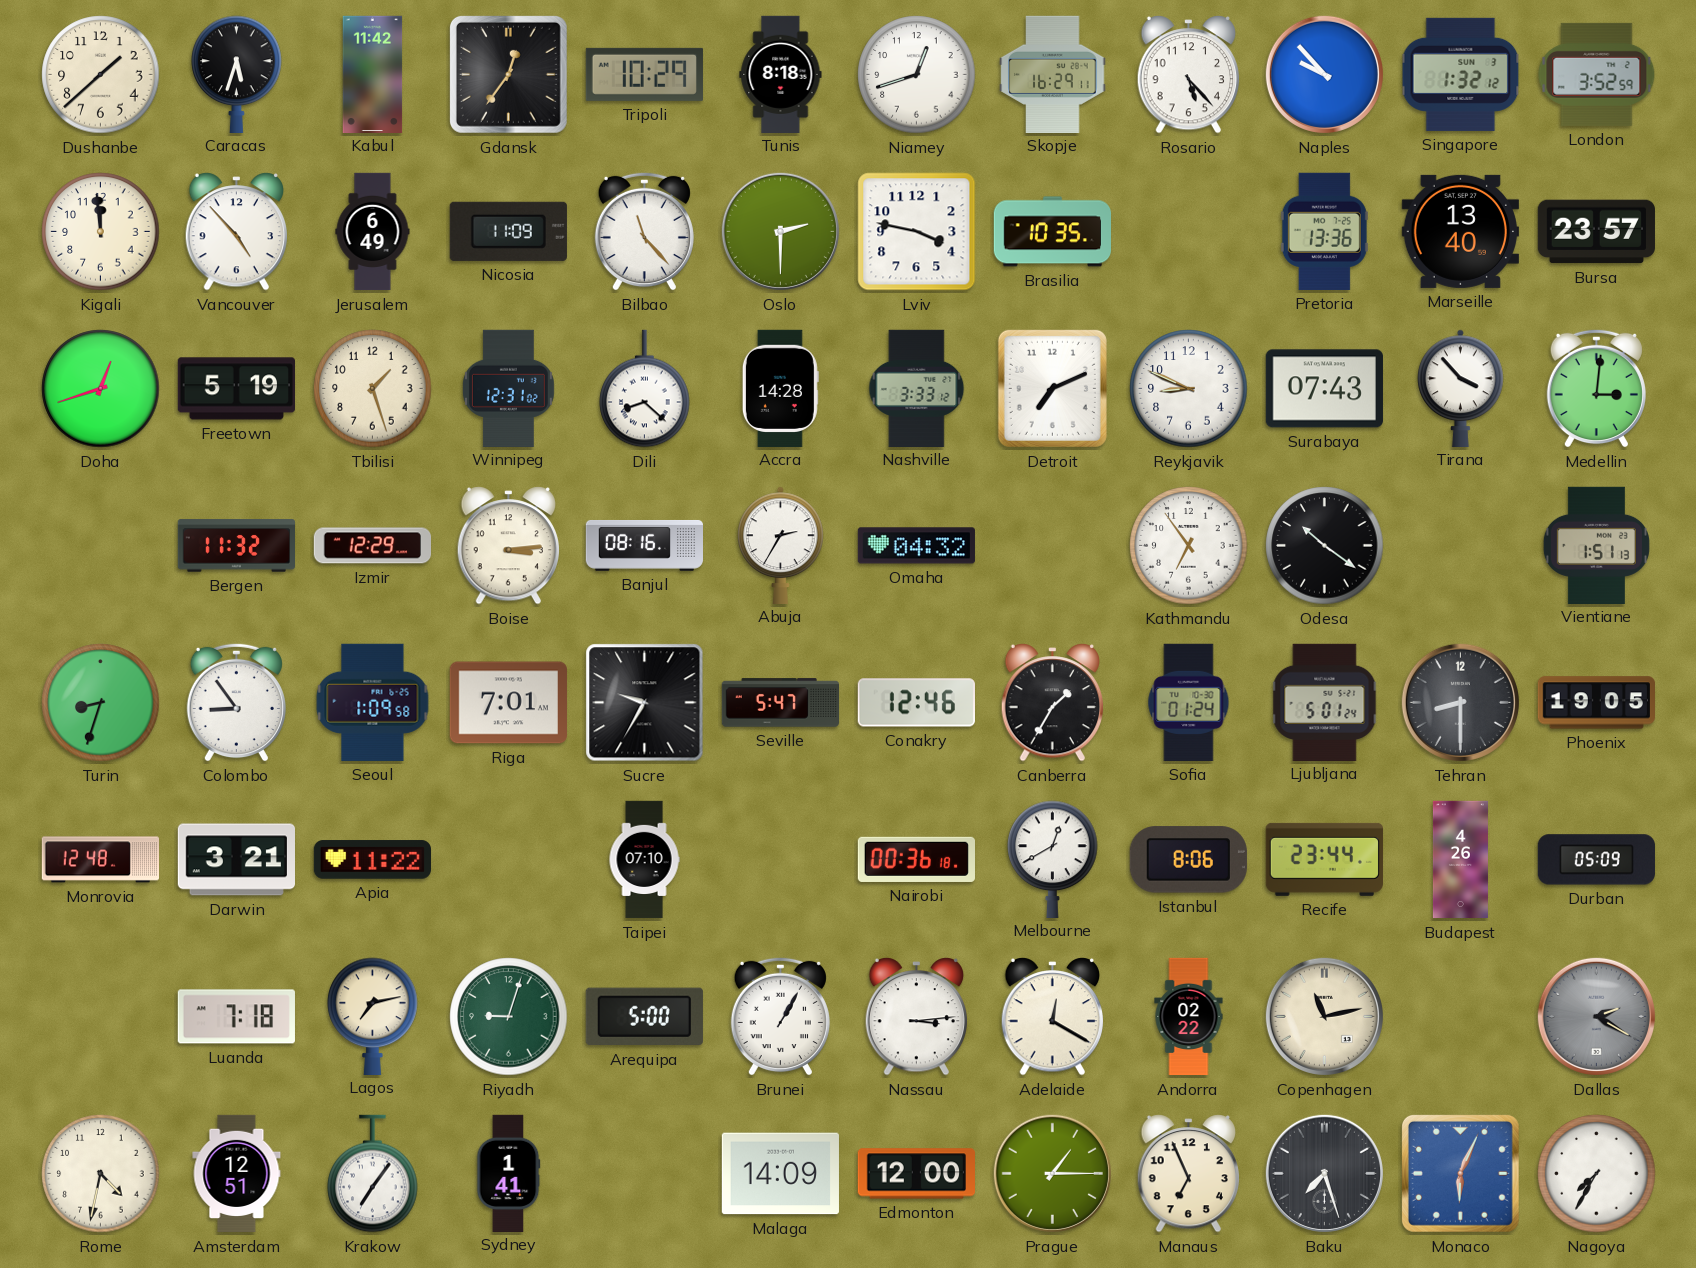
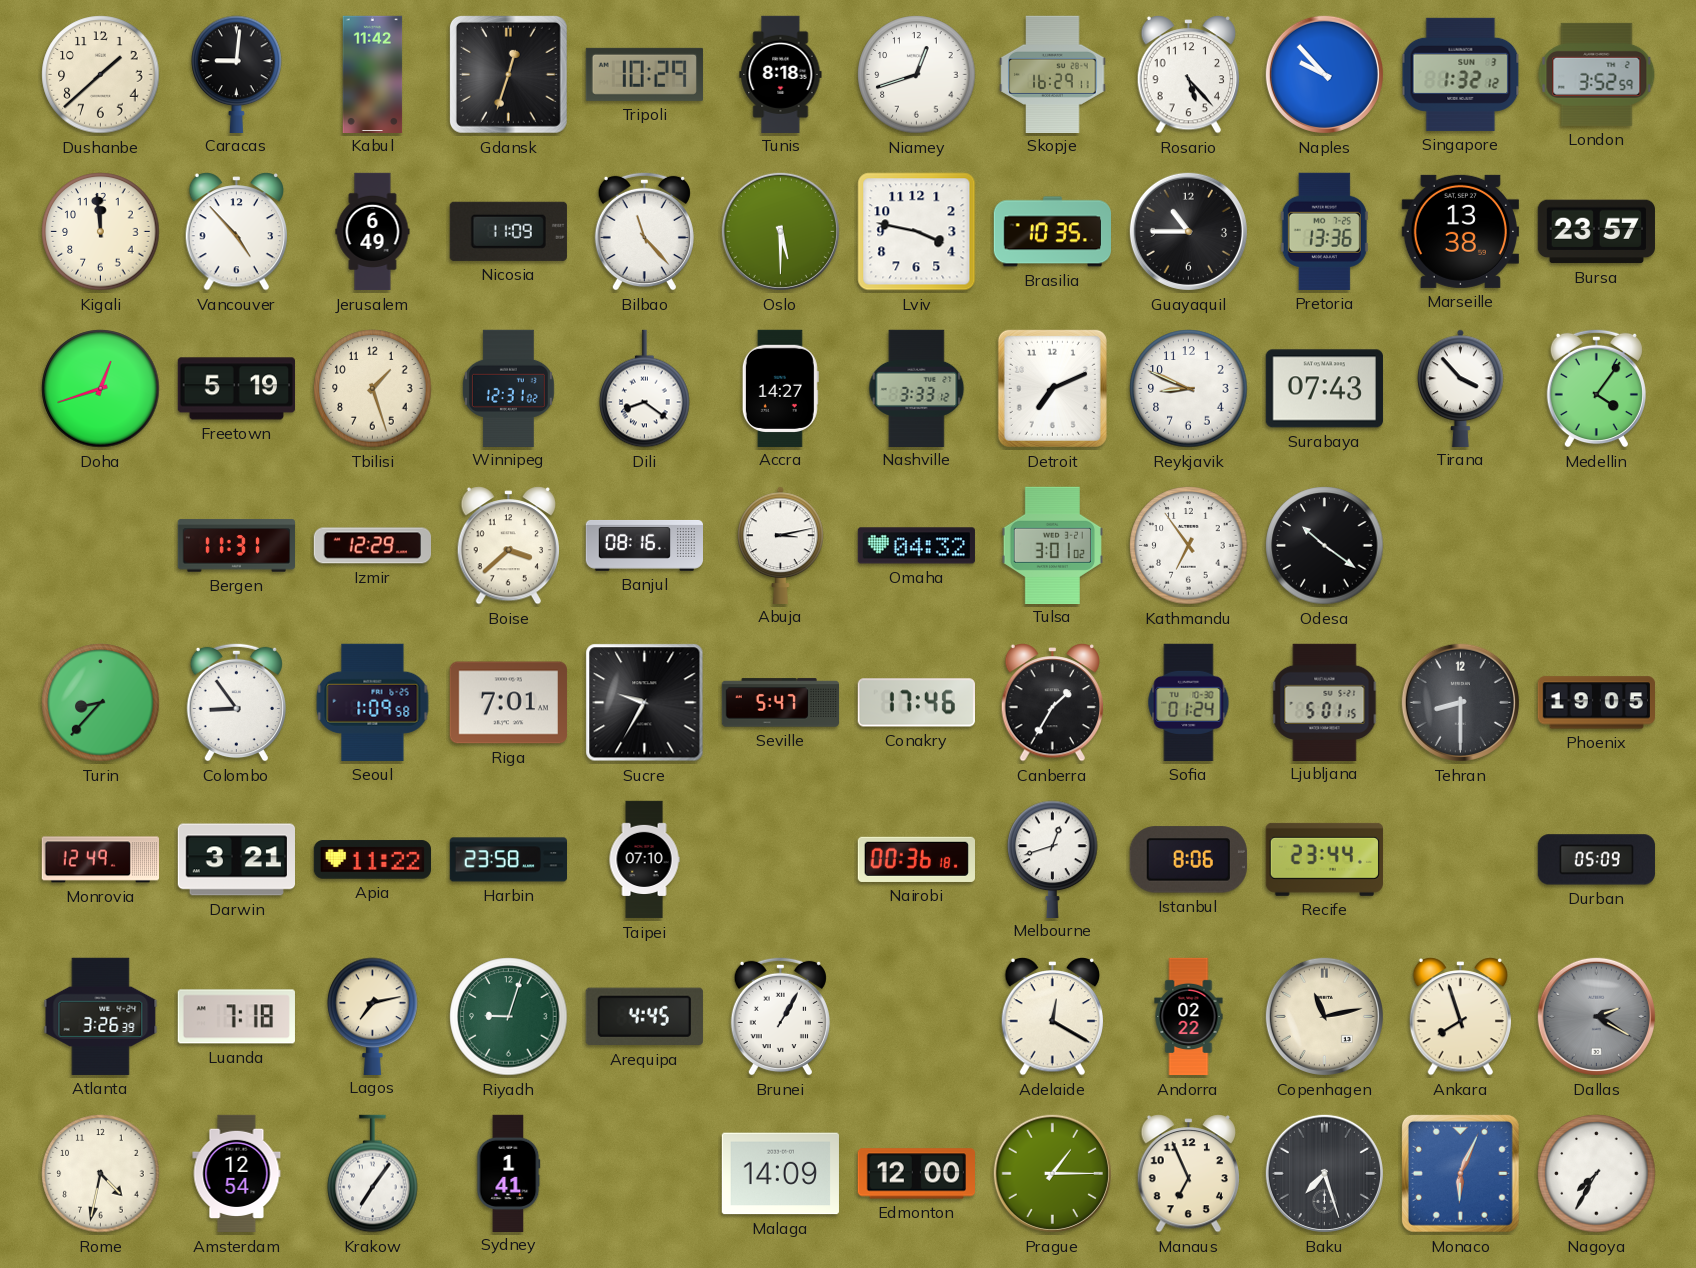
Caracas: 5:33 -> 9:01
Gdansk: 12:36 -> 12:33
Oslo: 2:30 -> 5:30
Guayaquil: none -> 10:45
Marseille: 13:40 -> 13:38
Dili: 8:22 -> 8:21
Accra: 14:28 -> 14:27
Medellin: 3:01 -> 4:06
Bergen: 11:32 -> 11:31
Boise: 3:14 -> 3:38
Abuja: 2:35 -> 3:13
Tulsa: none -> 3:01
Vientiane: 1:51 -> none
Turin: 8:33 -> 8:37
Conakry: 12:46 -> 17:46
Ljubljana: 5:01:24 -> 5:01:15
Monrovia: 12:48 -> 12:49
Harbin: none -> 23:58
Melbourne: 12:40 -> 12:42
Budapest: 4:26 -> none
Atlanta: none -> 3:26
Arequipa: 5:00 -> 4:45
Nassau: 3:14 -> none
Ankara: none -> 7:57
Amsterdam: 12:51 -> 12:54
